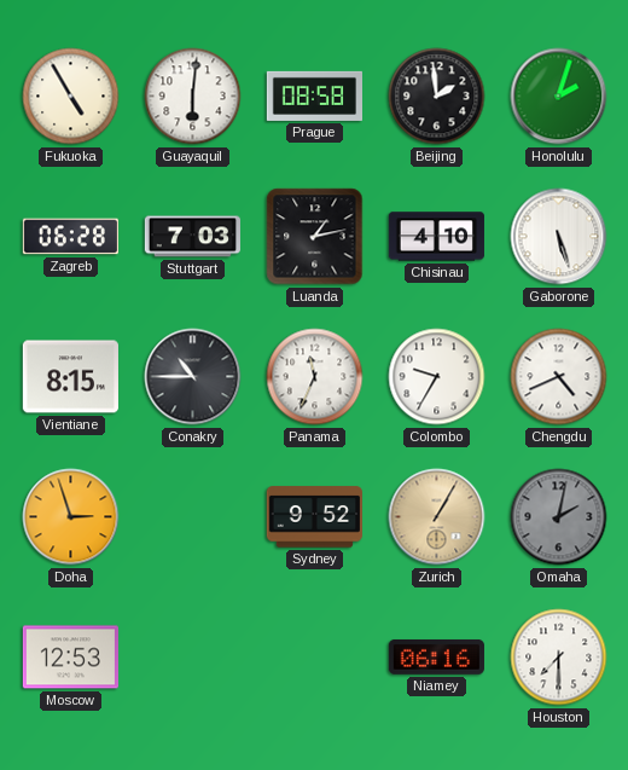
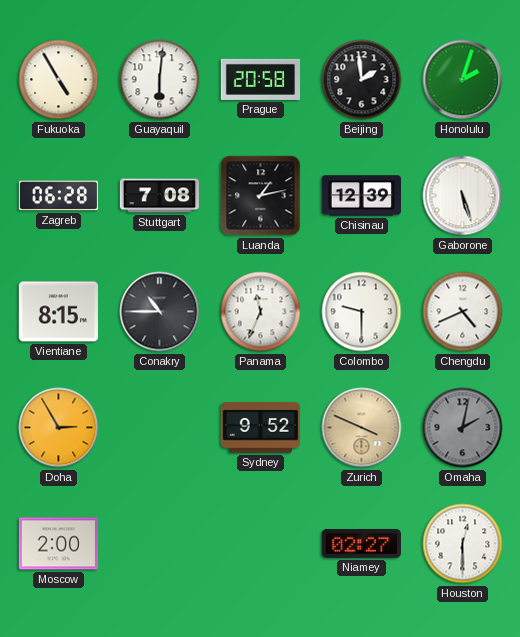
Prague: 08:58 -> 20:58
Stuttgart: 7:03 -> 7:08
Chisinau: 4:10 -> 12:39
Colombo: 9:35 -> 9:30
Doha: 2:57 -> 2:55
Zurich: 1:05 -> 3:49
Moscow: 12:53 -> 2:00
Niamey: 06:16 -> 02:27
Houston: 7:30 -> 12:30
